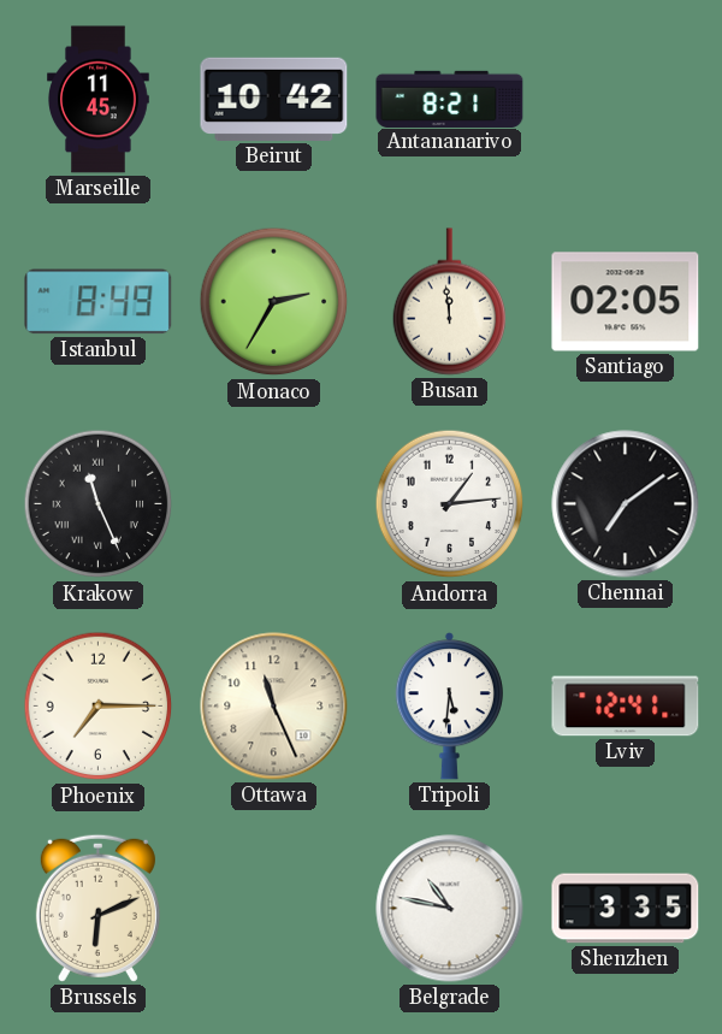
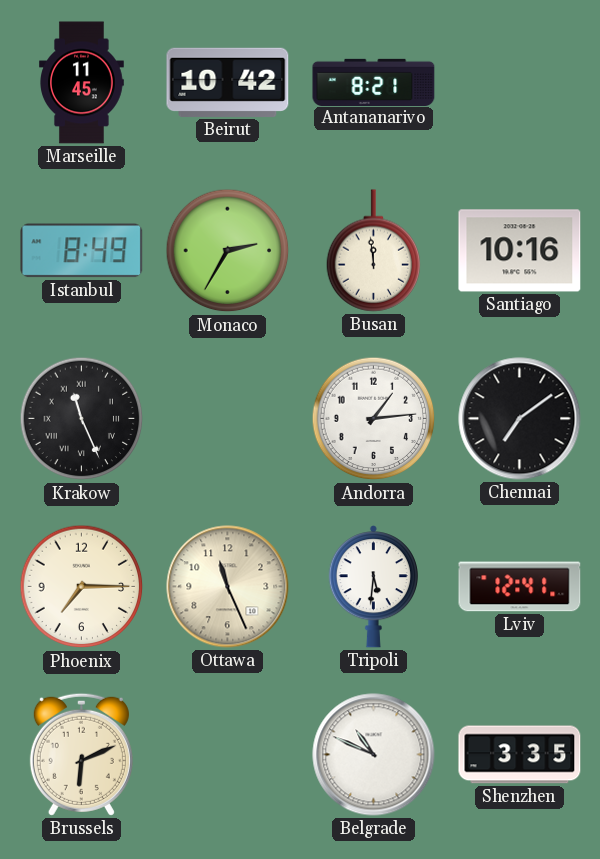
Santiago: 02:05 -> 10:16
Belgrade: 10:47 -> 10:49
